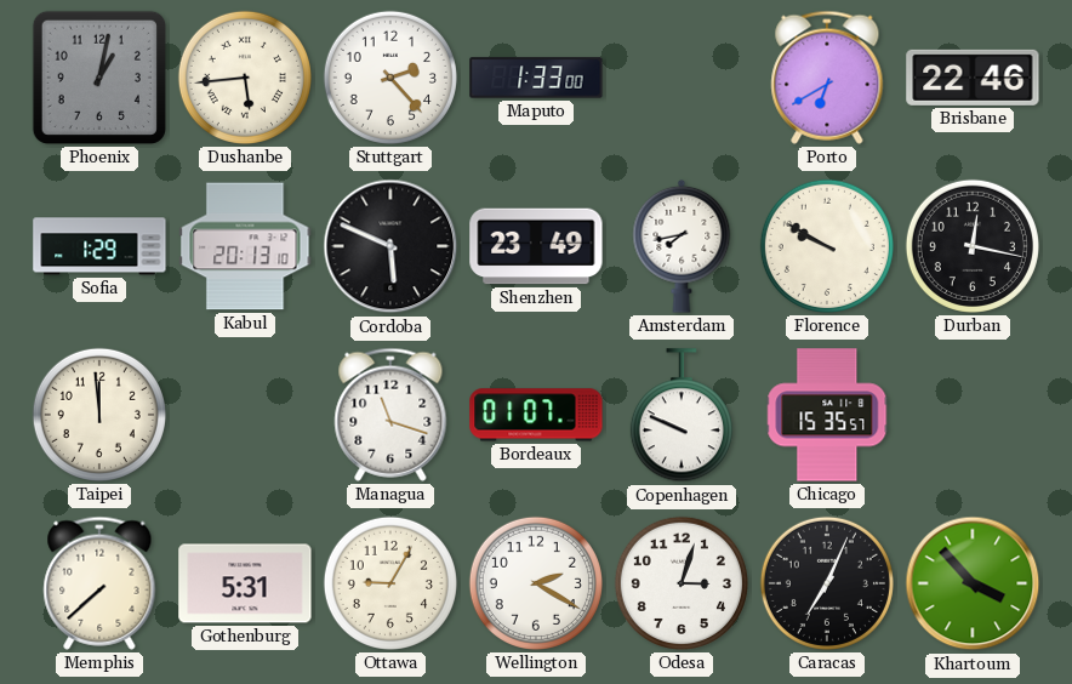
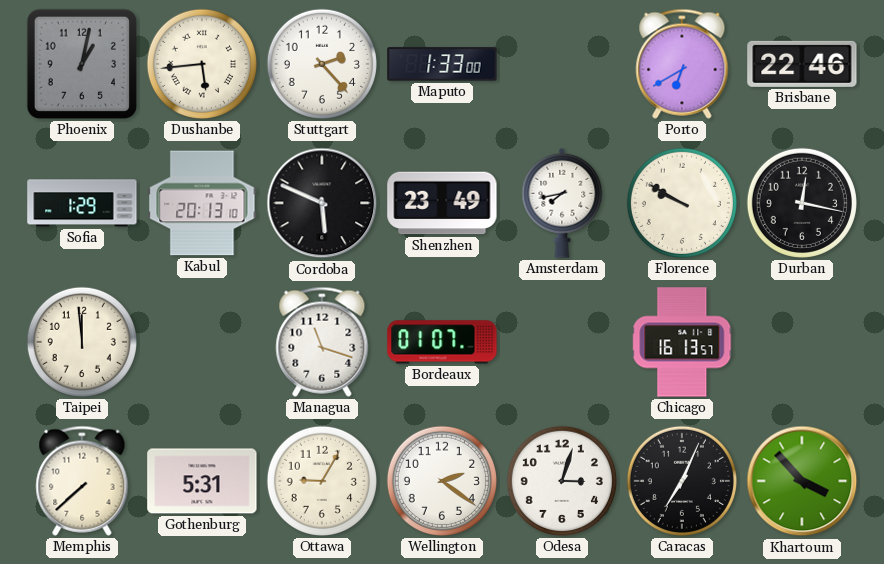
Copenhagen: 9:49 -> none
Chicago: 15:35 -> 16:13
Wellington: 2:20 -> 2:21
